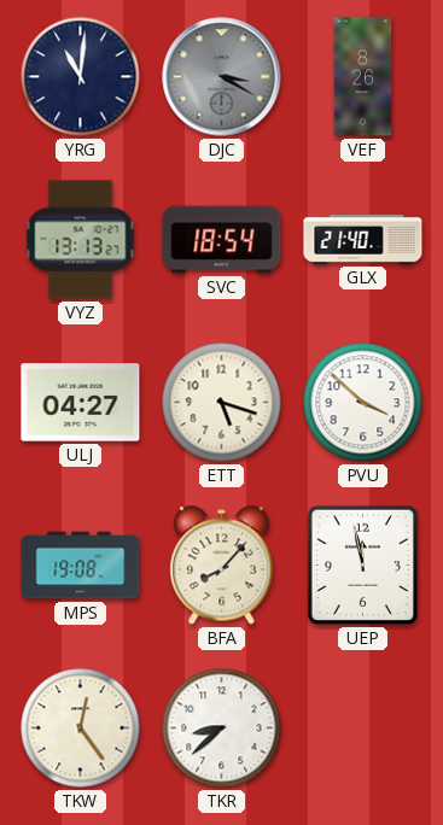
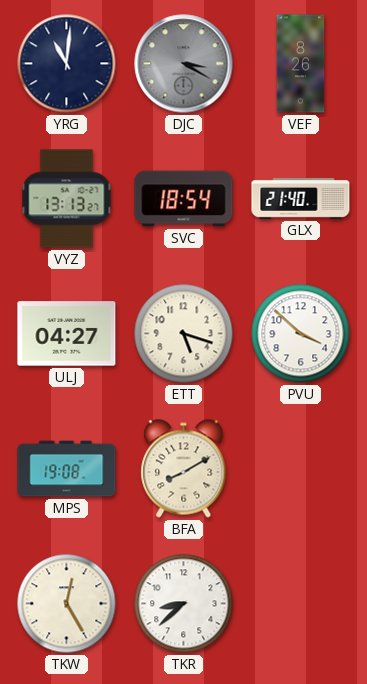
BFA: 8:07 -> 8:10
UEP: 11:58 -> none
TKW: 12:24 -> 12:25
